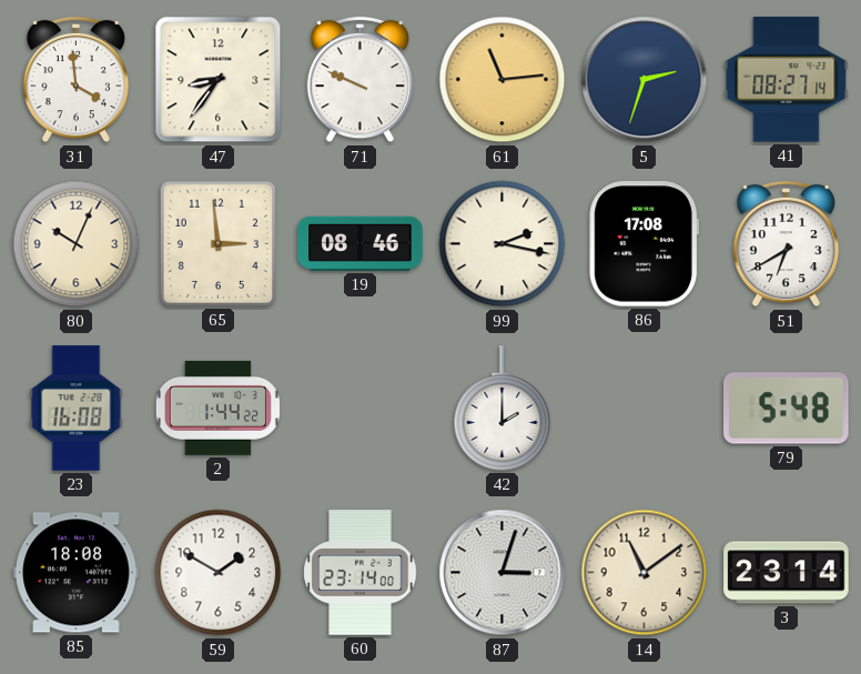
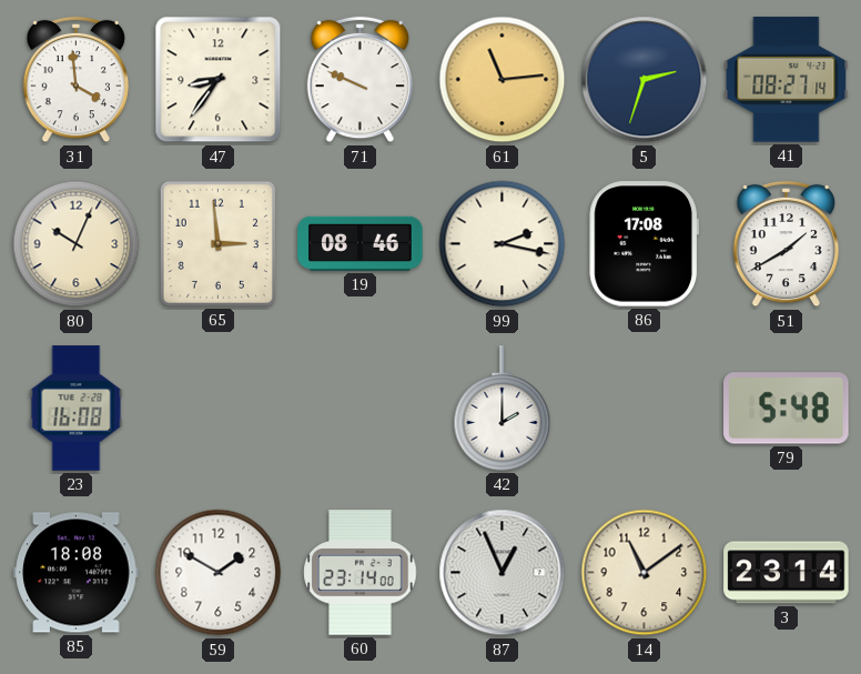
51: 6:40 -> 1:40
2: 1:44 -> none
87: 3:03 -> 12:56
